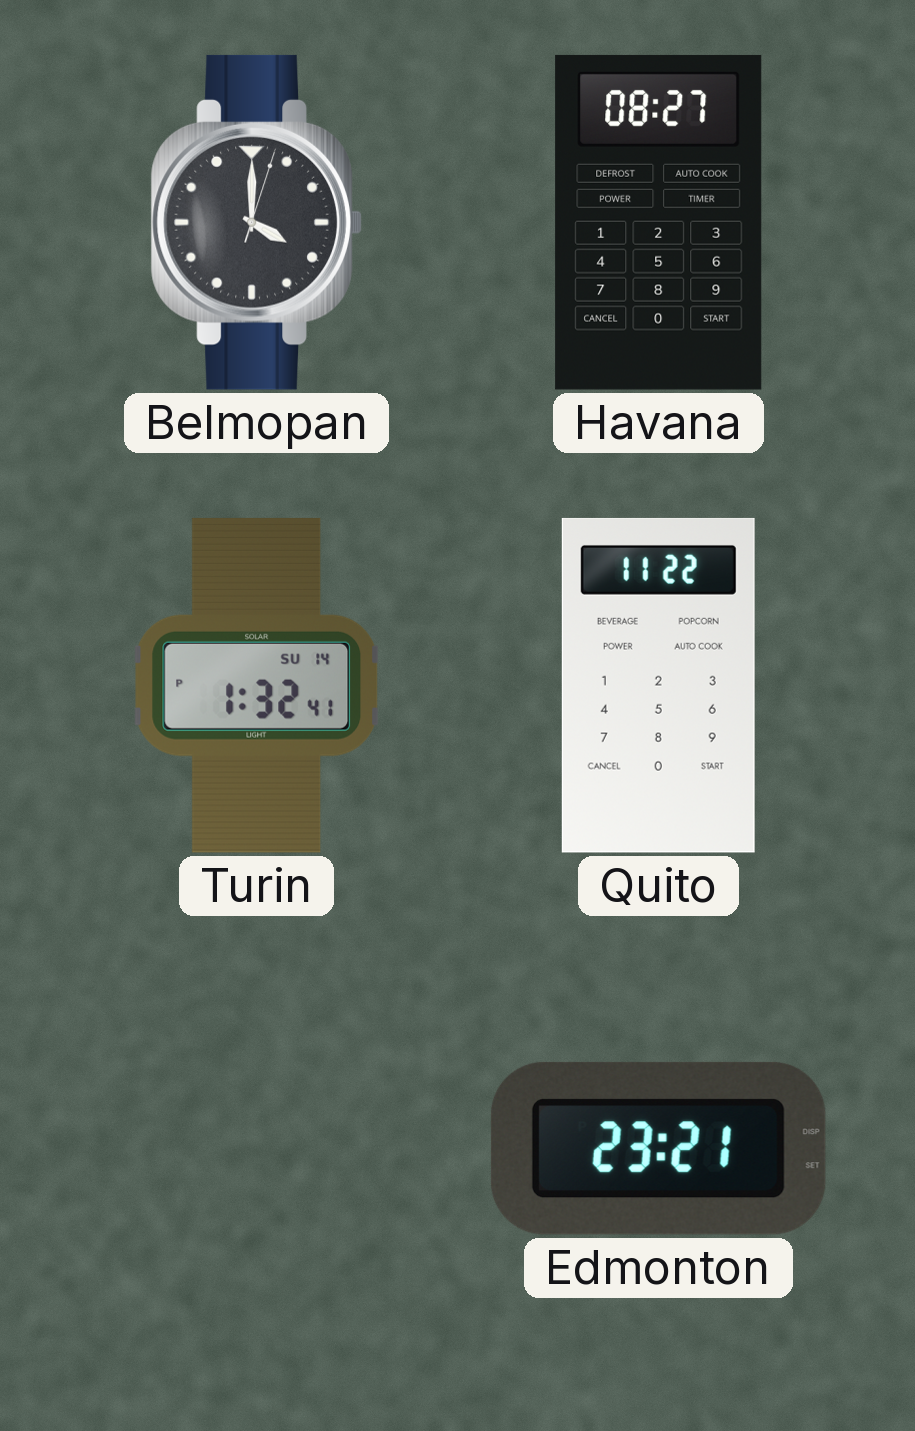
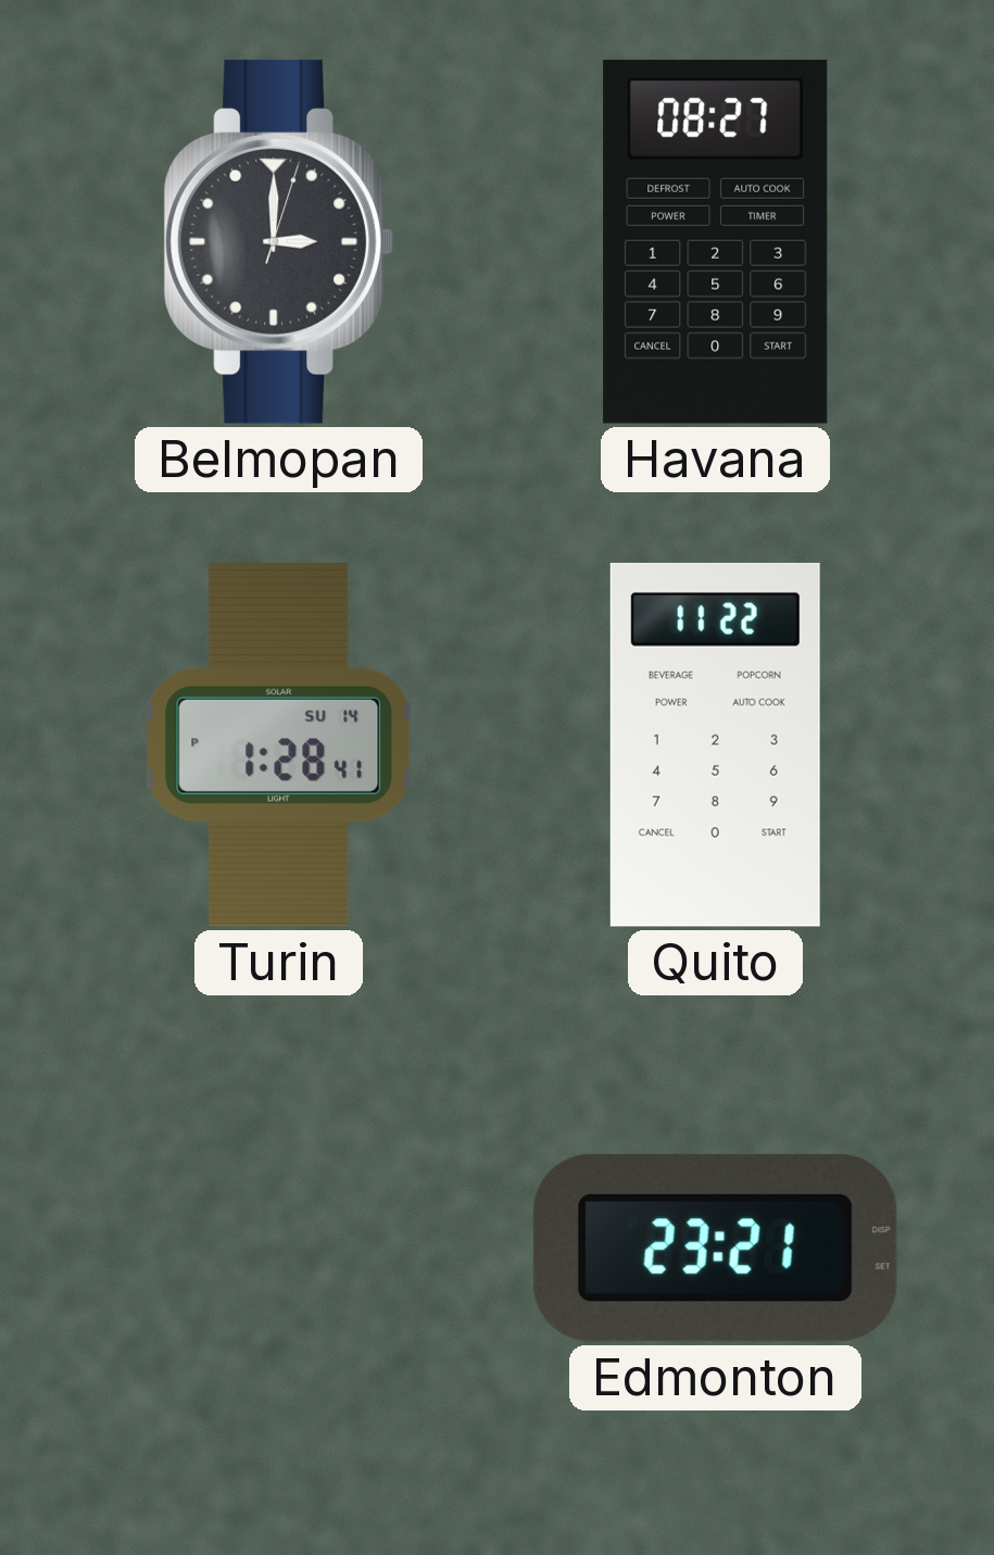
Belmopan: 4:00 -> 3:00
Turin: 1:32 -> 1:28
